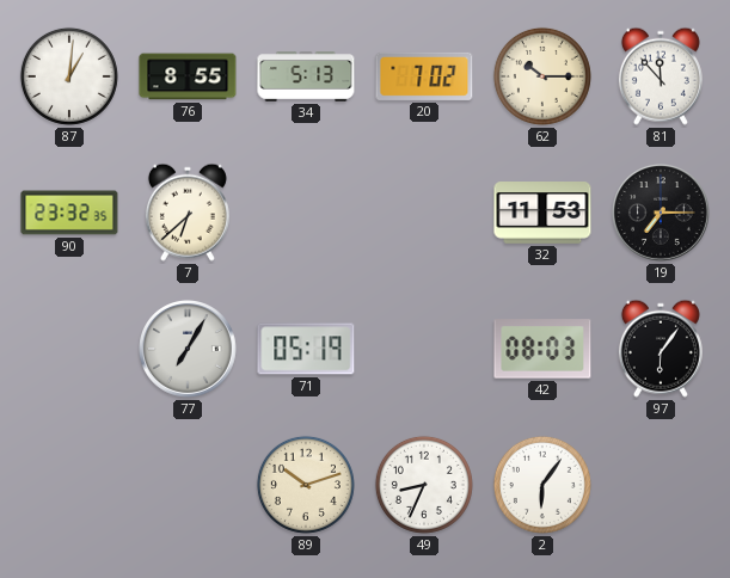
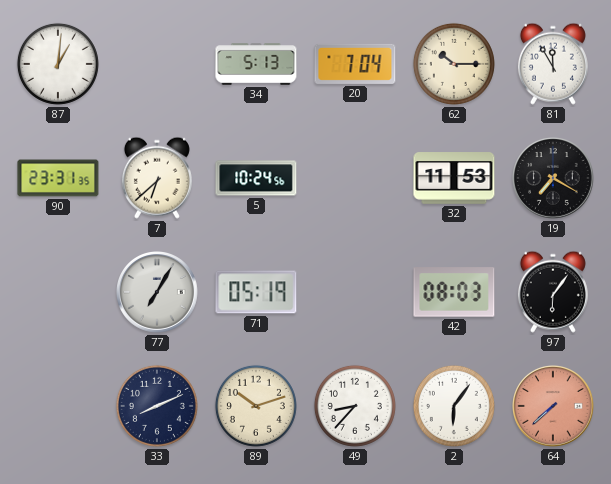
76: 8:55 -> none
20: 7:02 -> 7:04
81: 11:53 -> 11:55
90: 23:32 -> 23:31
5: none -> 10:24
19: 7:15 -> 7:20
33: none -> 8:11
49: 8:34 -> 8:37
64: none -> 7:38
